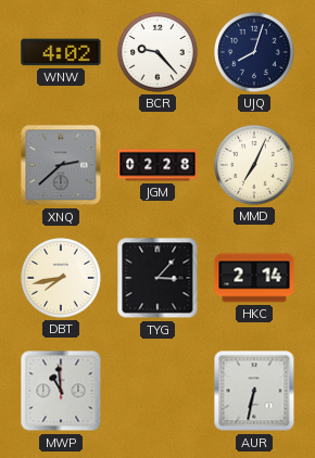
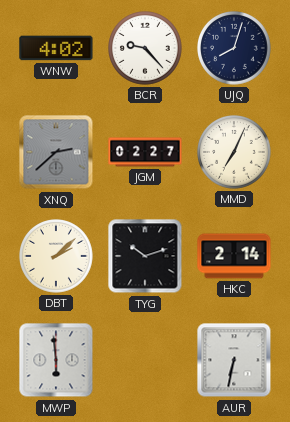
JGM: 02:28 -> 02:27
DBT: 7:43 -> 2:08
TYG: 3:07 -> 10:12
MWP: 10:59 -> 5:59
